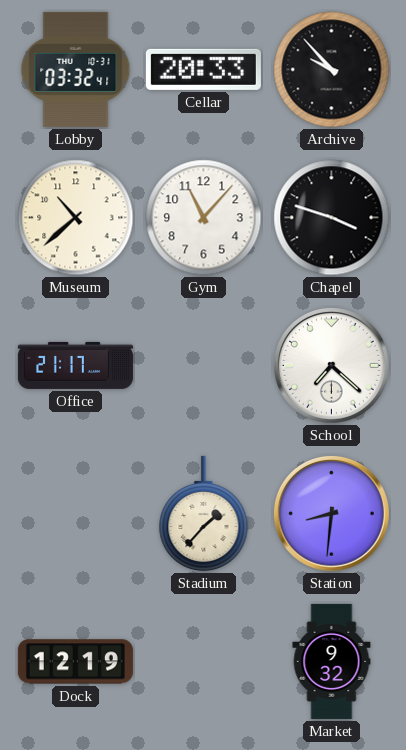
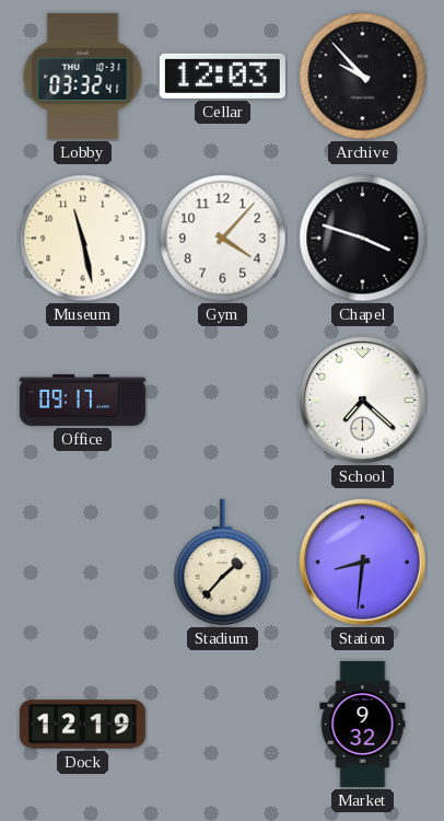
Cellar: 20:33 -> 12:03
Museum: 10:38 -> 11:28
Gym: 11:07 -> 4:07
Office: 21:17 -> 09:17
